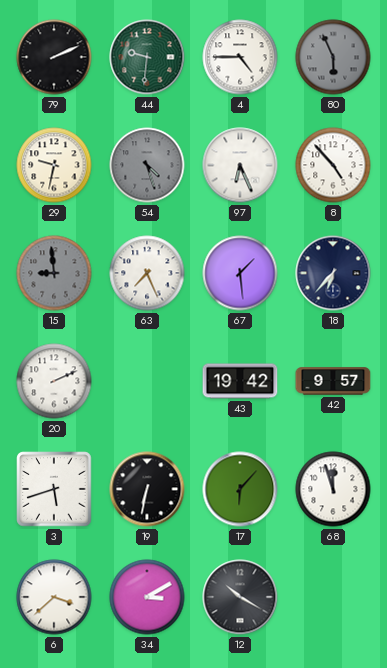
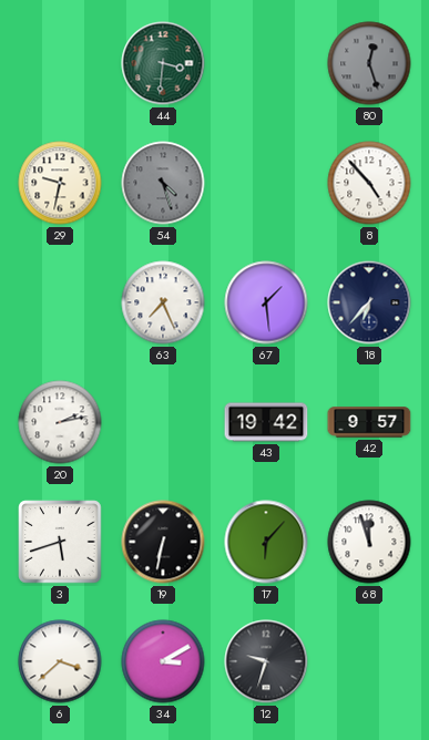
79: 2:11 -> none
44: 9:31 -> 3:31
4: 4:45 -> none
80: 5:56 -> 12:27
97: 6:26 -> none
15: 8:59 -> none
20: 2:11 -> 2:13
12: 10:20 -> 9:33
